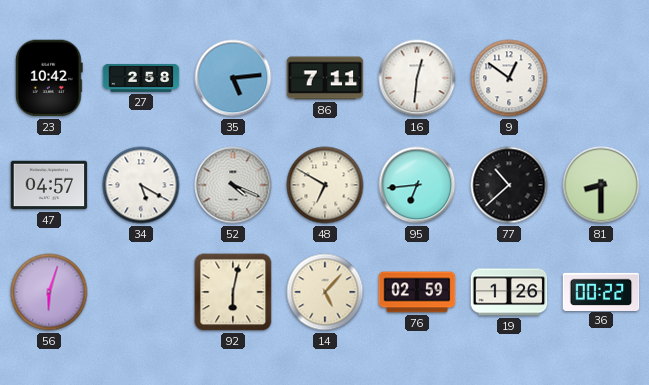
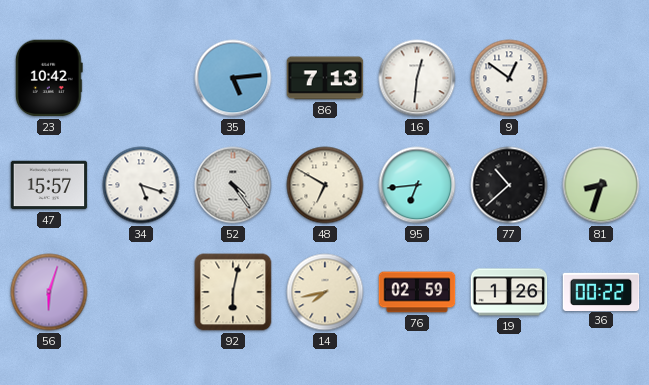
27: 2:58 -> none
86: 7:11 -> 7:13
47: 04:57 -> 15:57
34: 5:20 -> 5:18
52: 4:19 -> 4:24
81: 8:30 -> 8:33
14: 5:07 -> 7:43
